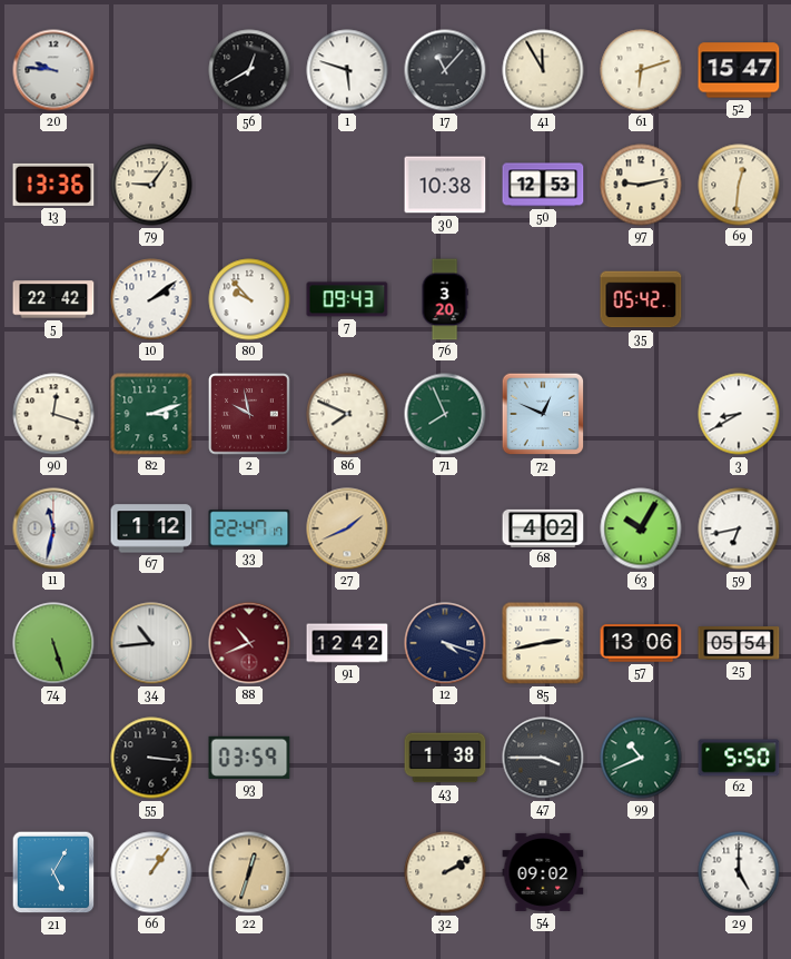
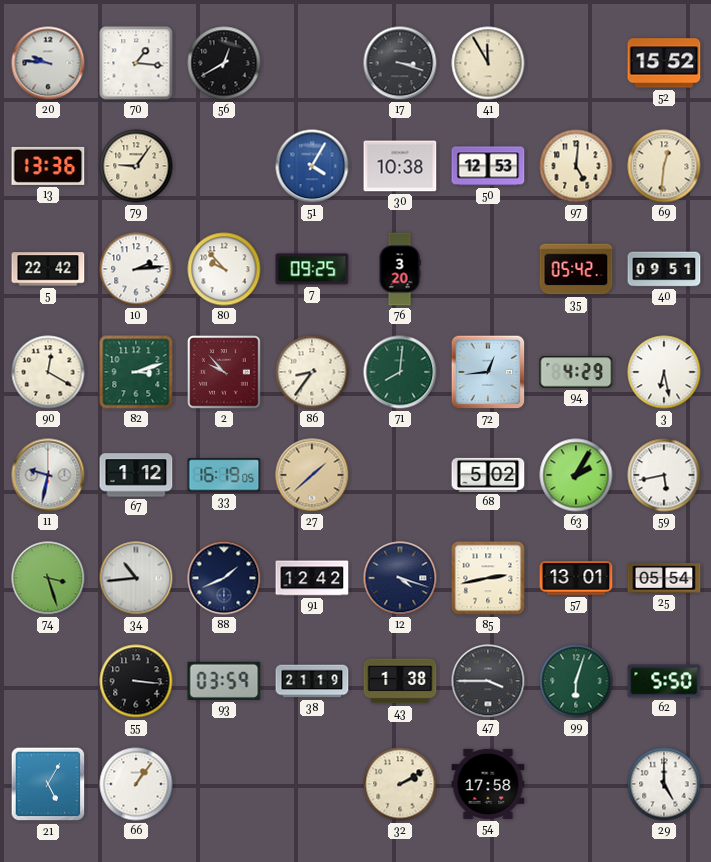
70: none -> 1:16
1: 5:48 -> none
17: 11:07 -> 3:18
61: 6:12 -> none
52: 15:47 -> 15:52
51: none -> 4:05
97: 9:13 -> 5:01
10: 2:09 -> 2:14
7: 09:43 -> 09:25
40: none -> 09:51
90: 12:18 -> 12:20
2: 9:58 -> 9:53
86: 7:49 -> 8:36
71: 7:56 -> 8:01
72: 12:49 -> 12:44
94: none -> 4:29
3: 8:40 -> 6:28
11: 11:32 -> 9:32
33: 22:47 -> 16:19
27: 1:41 -> 1:38
68: 4:02 -> 5:02
63: 10:05 -> 2:05
59: 6:43 -> 5:43
74: 5:27 -> 3:27
88: 10:41 -> 1:41
88 dial: burgundy -> navy
57: 13:06 -> 13:01
38: none -> 21:19
99: 10:41 -> 6:03
22: 12:33 -> none
54: 09:02 -> 17:58
